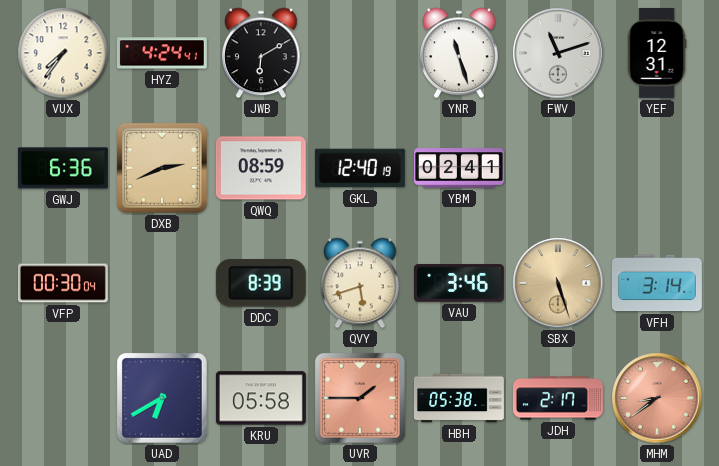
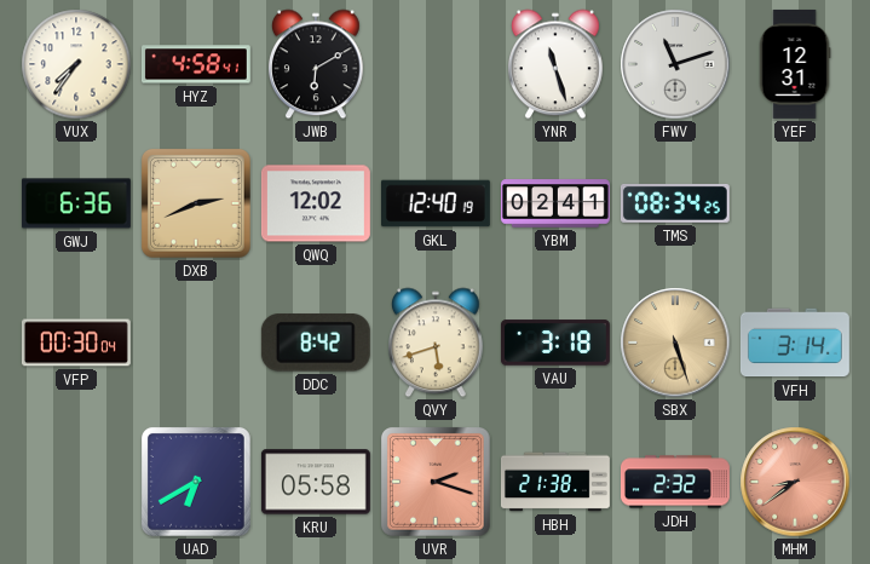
HYZ: 4:24 -> 4:58
QWQ: 08:59 -> 12:02
TMS: none -> 08:34
DDC: 8:39 -> 8:42
VAU: 3:46 -> 3:18
UVR: 1:45 -> 2:18
HBH: 05:38 -> 21:38
JDH: 2:17 -> 2:32
